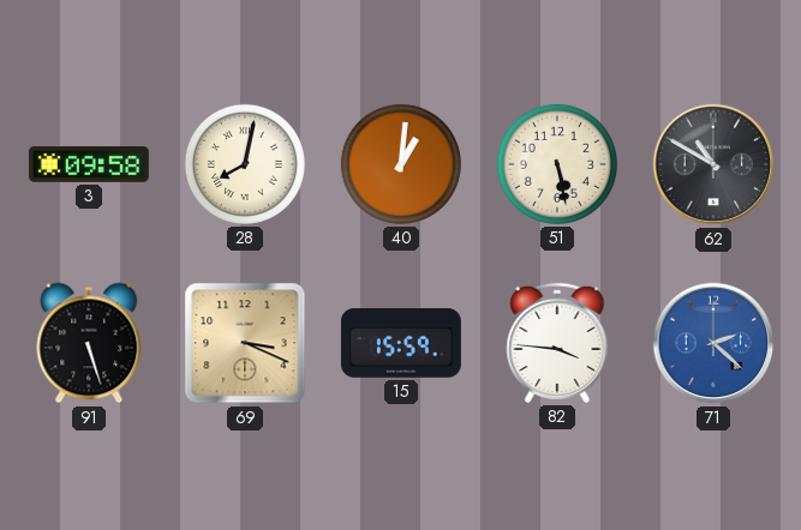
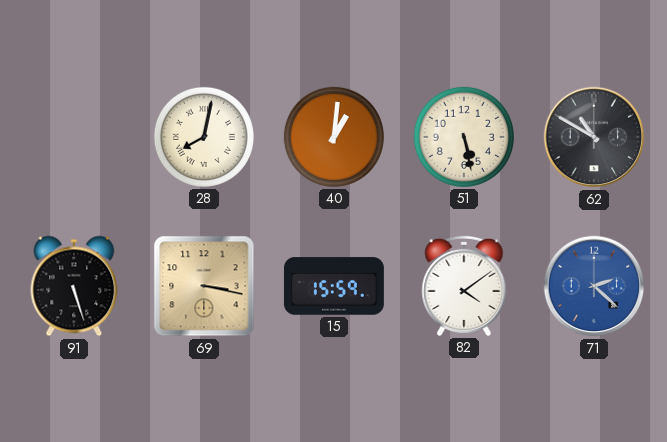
3: 09:58 -> none
69: 3:19 -> 3:17
82: 3:46 -> 4:09
